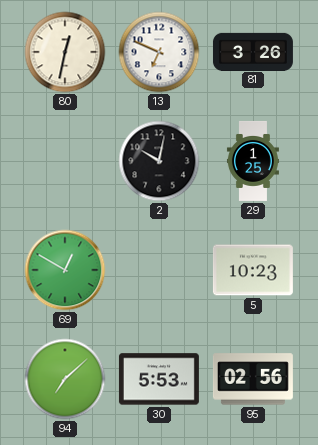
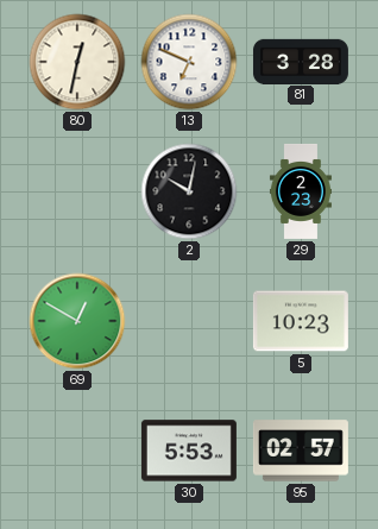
81: 3:26 -> 3:28
29: 1:25 -> 2:23
94: 7:08 -> none
95: 02:56 -> 02:57
